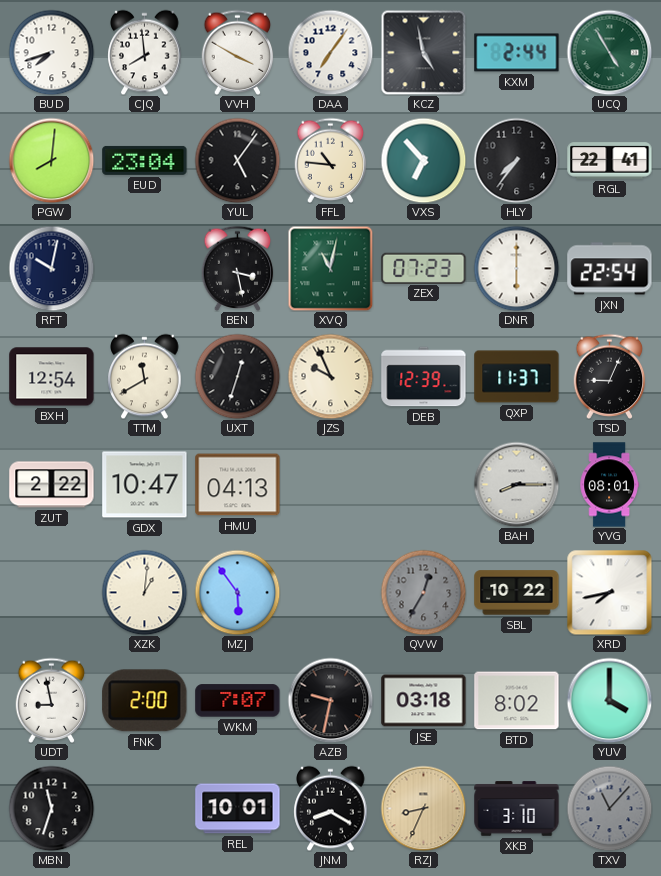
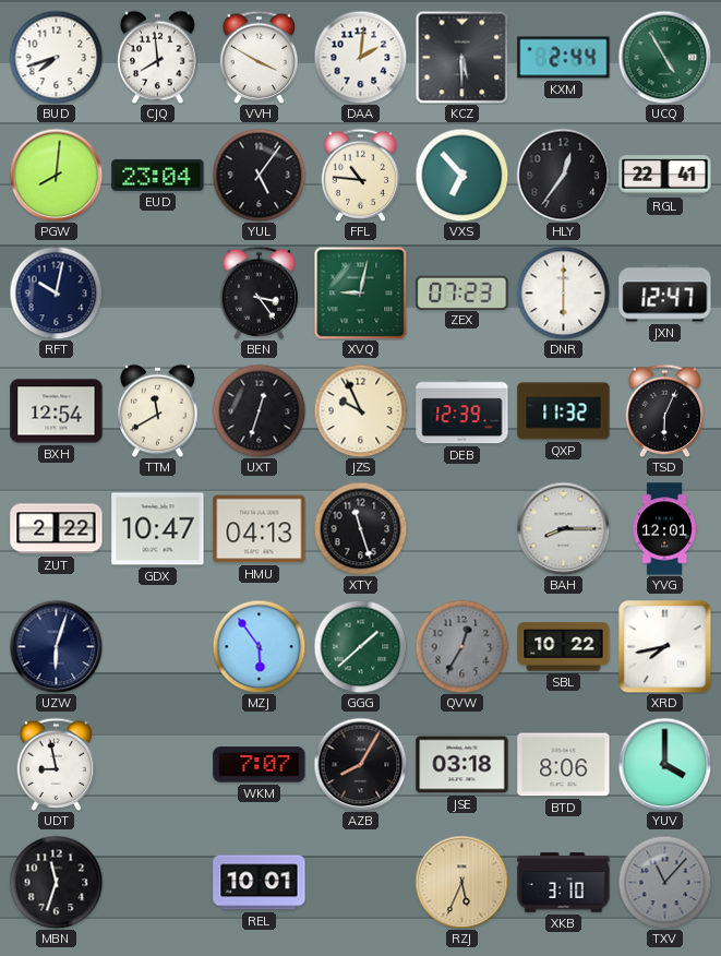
DAA: 7:06 -> 2:01
KCZ: 4:58 -> 5:30
HLY: 7:36 -> 12:36
BEN: 3:28 -> 3:24
XVQ: 11:02 -> 9:02
JXN: 22:54 -> 12:47
QXP: 11:37 -> 11:32
TSD: 9:04 -> 6:04
XTY: none -> 11:27
YVG: 08:01 -> 12:01
UZW: none -> 6:03
XZK: 1:01 -> none
GGG: none -> 1:38
FNK: 2:00 -> none
AZB: 9:32 -> 8:05
BTD: 8:02 -> 8:06
JNM: 8:20 -> none
RZJ: 8:34 -> 5:34
